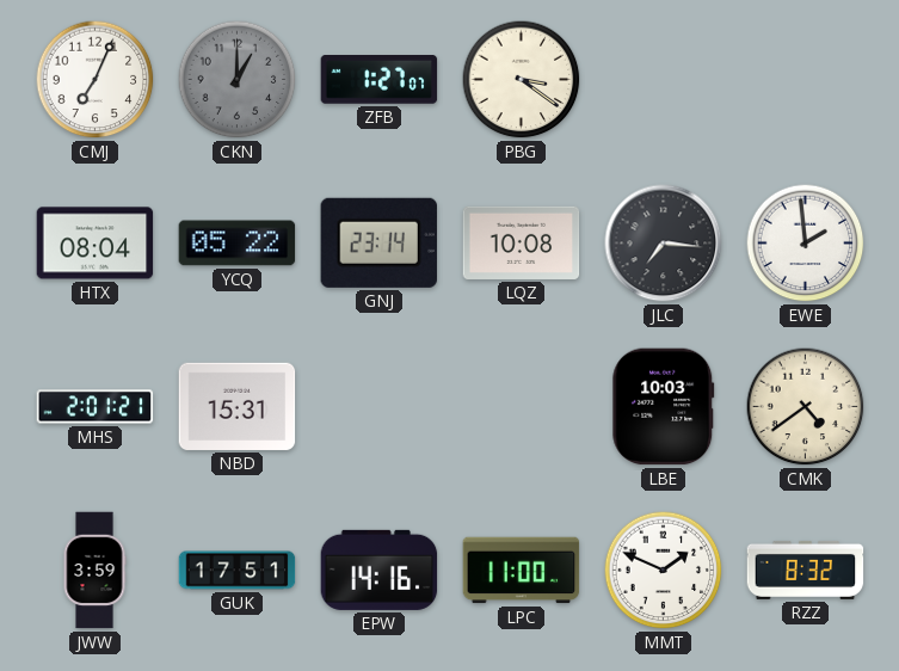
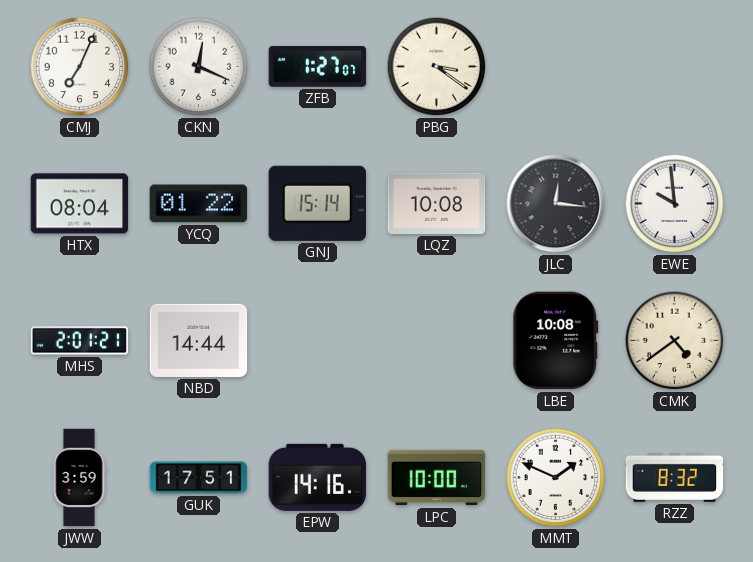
CKN: 1:00 -> 12:19
CKN dial: grey -> white
YCQ: 05:22 -> 01:22
GNJ: 23:14 -> 15:14
JLC: 7:16 -> 12:16
EWE: 1:59 -> 9:59
NBD: 15:31 -> 14:44
LBE: 10:03 -> 10:08
LPC: 11:00 -> 10:00
